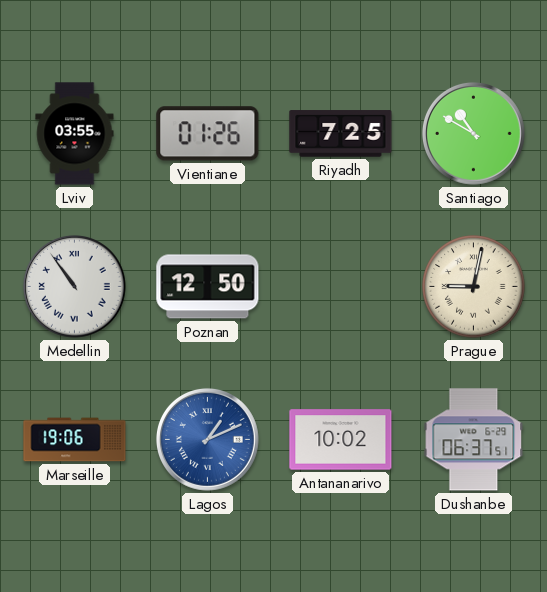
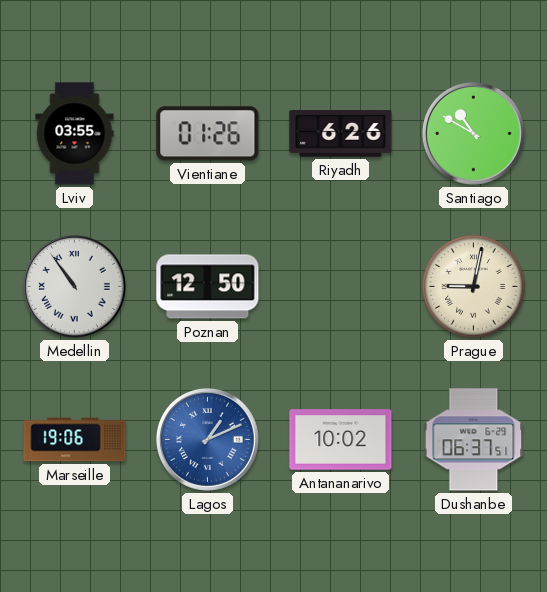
Riyadh: 7:25 -> 6:26
